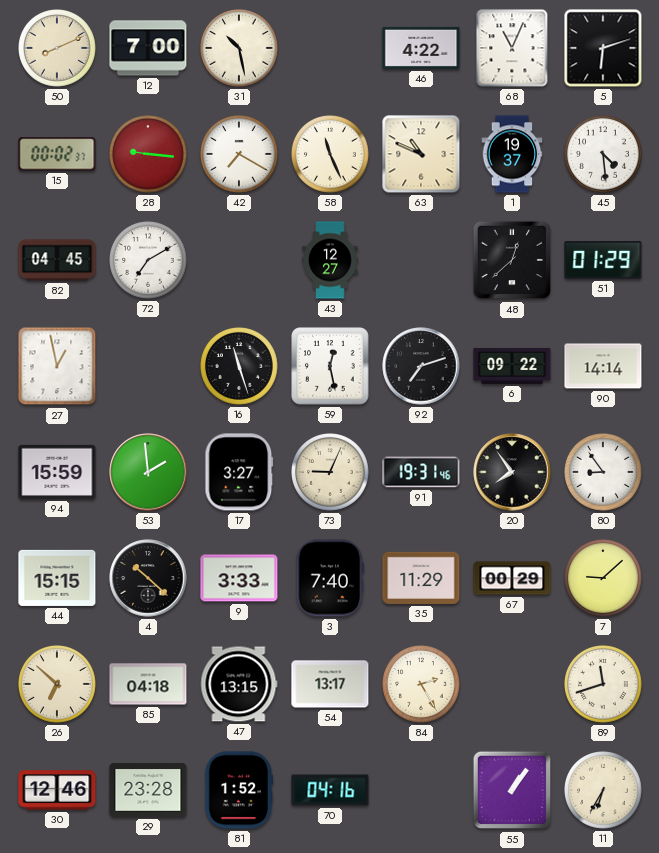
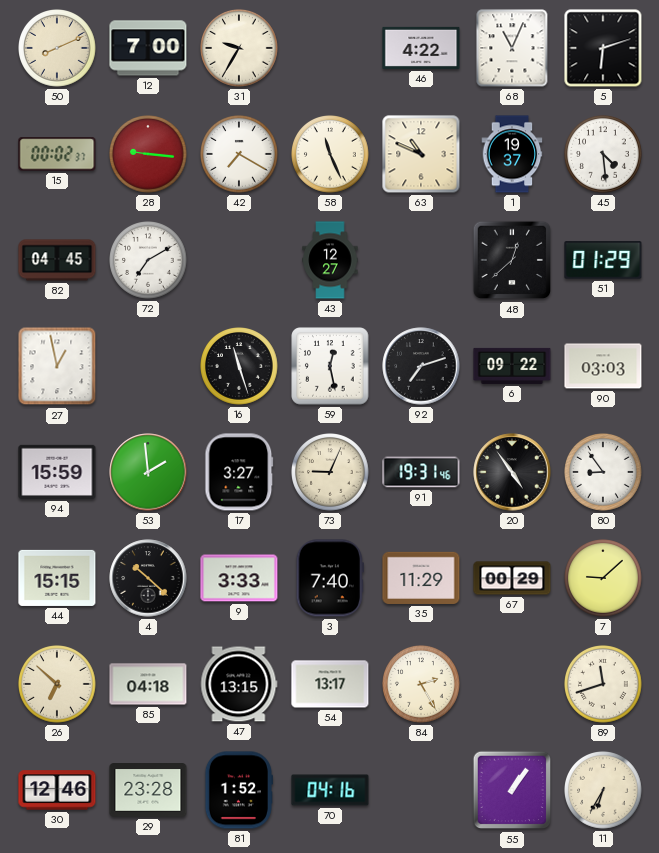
31: 10:28 -> 9:35
90: 14:14 -> 03:03
20: 7:54 -> 4:54
